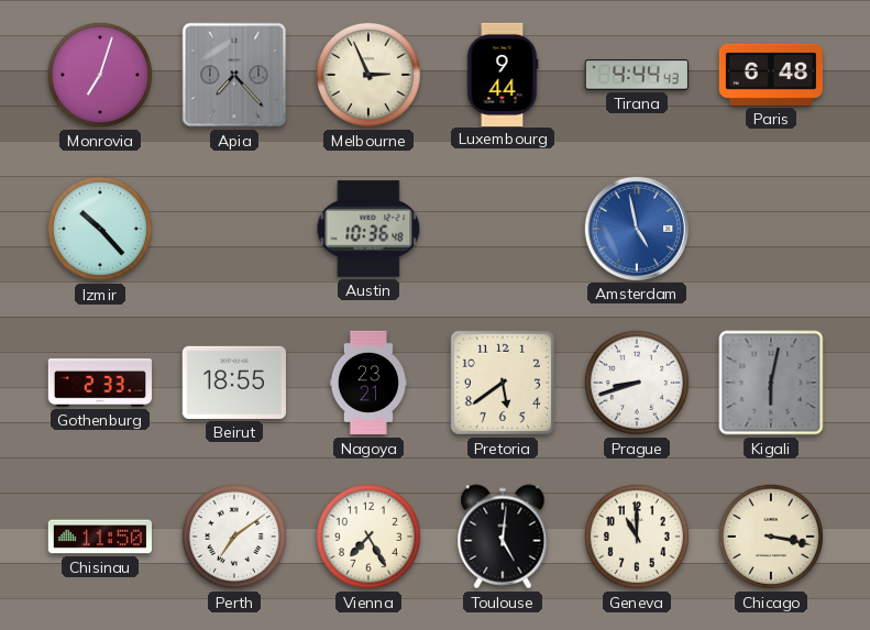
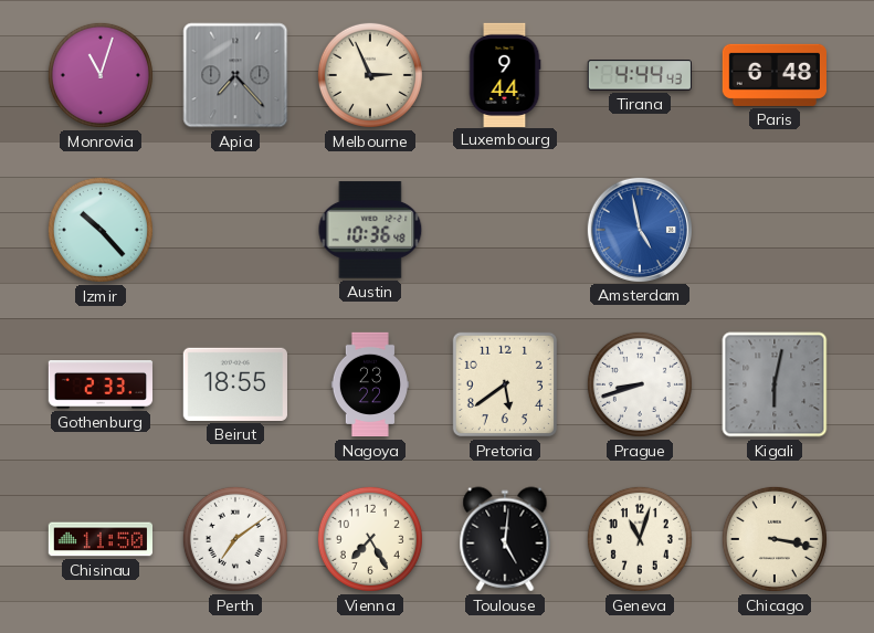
Monrovia: 7:03 -> 11:03
Nagoya: 23:21 -> 23:22
Geneva: 11:00 -> 11:03
